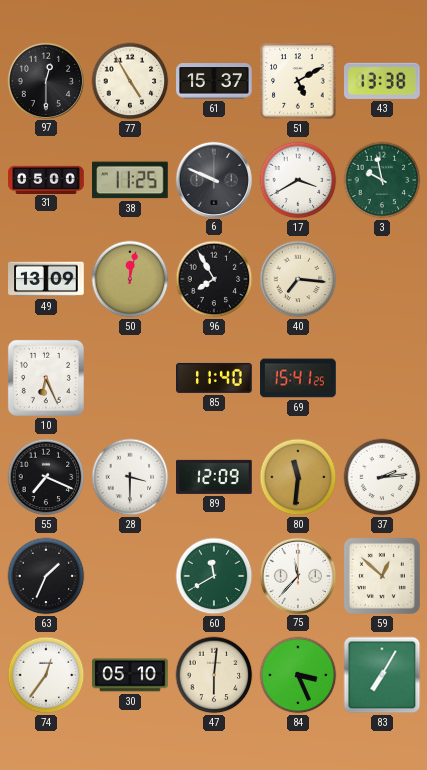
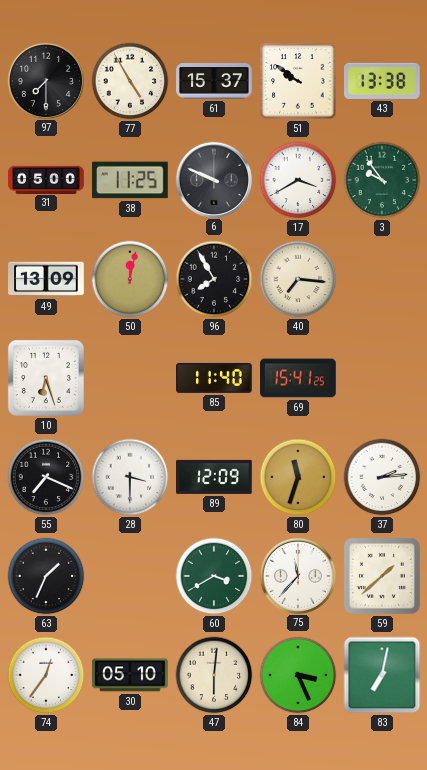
97: 12:30 -> 7:30
51: 5:10 -> 9:51
3: 9:58 -> 9:54
10: 6:26 -> 6:27
80: 11:31 -> 11:33
60: 11:40 -> 3:40
59: 12:52 -> 1:38
83: 7:05 -> 7:02
